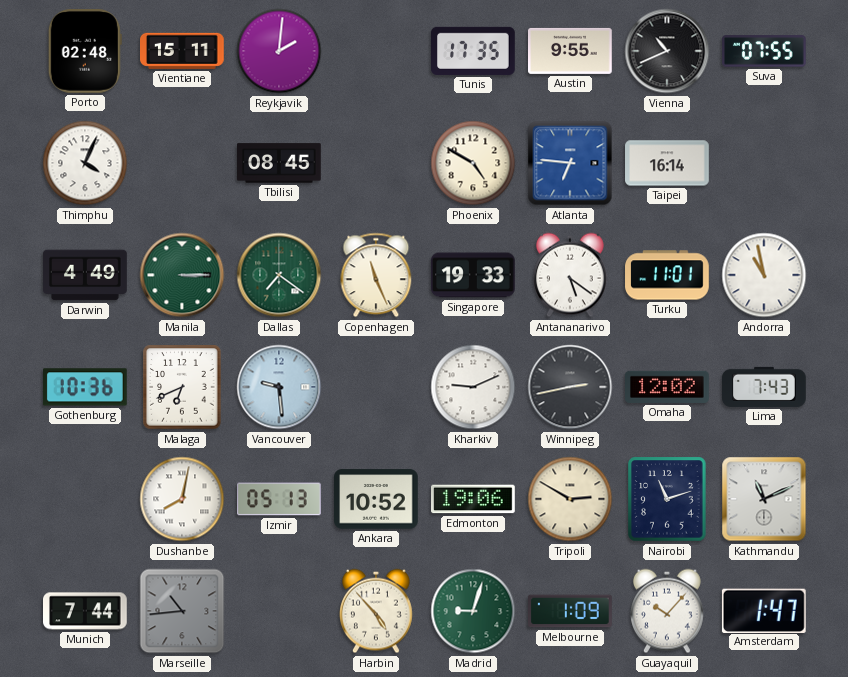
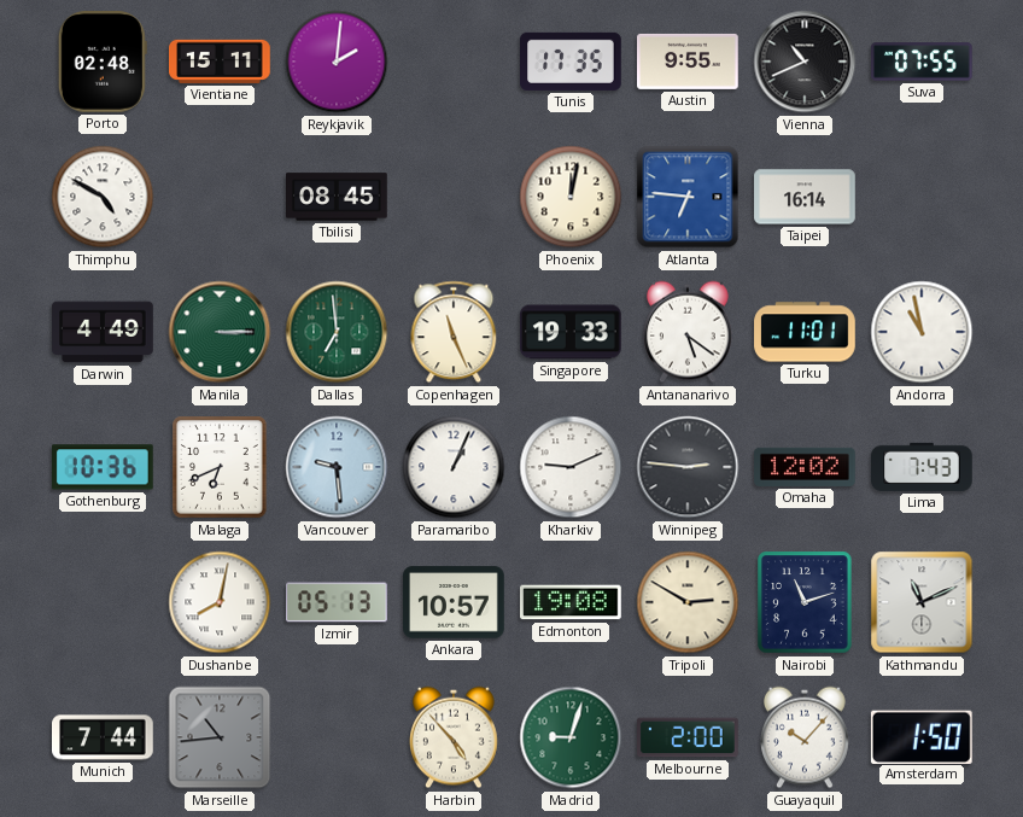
Thimphu: 4:04 -> 4:50
Phoenix: 4:50 -> 12:02
Dallas: 7:21 -> 6:59
Paramaribo: none -> 1:04
Winnipeg: 2:43 -> 2:46
Ankara: 10:52 -> 10:57
Edmonton: 19:06 -> 19:08
Melbourne: 1:09 -> 2:00
Amsterdam: 1:47 -> 1:50
